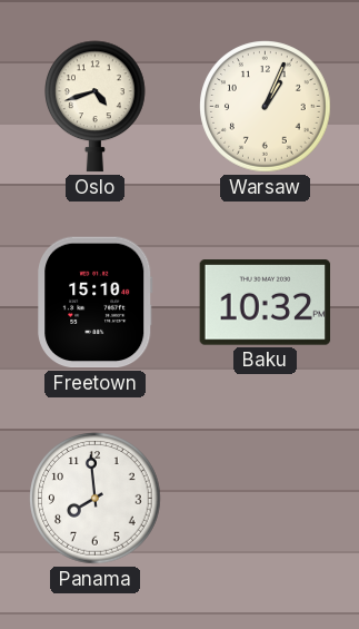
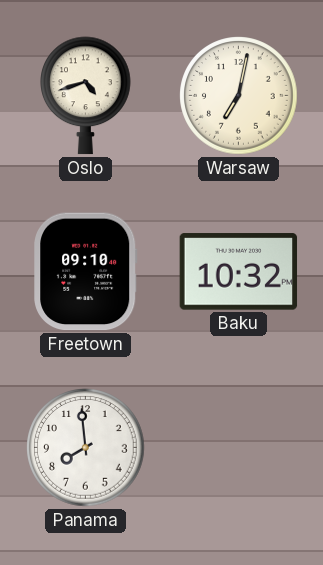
Warsaw: 1:04 -> 7:02
Freetown: 15:10 -> 09:10
